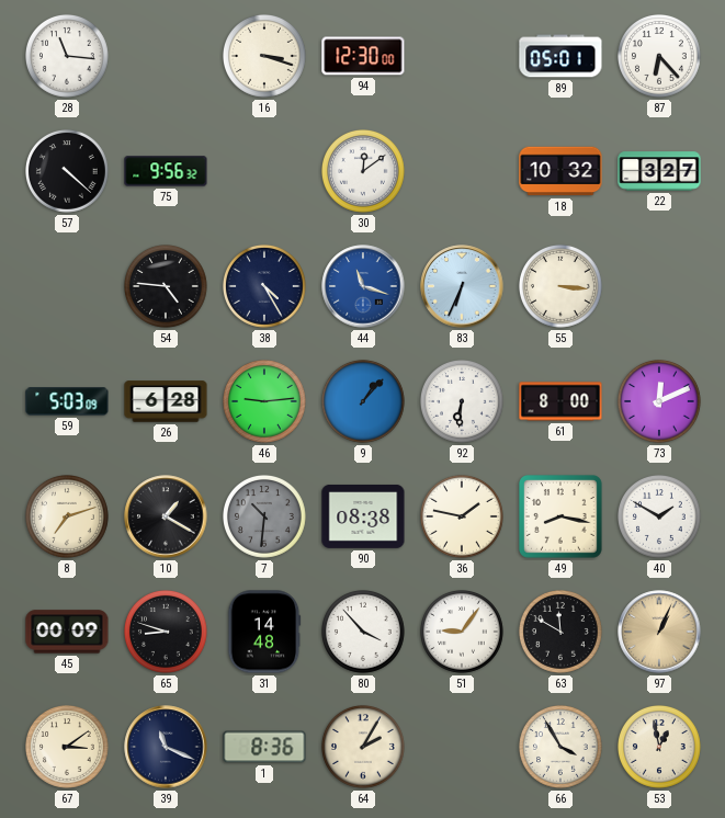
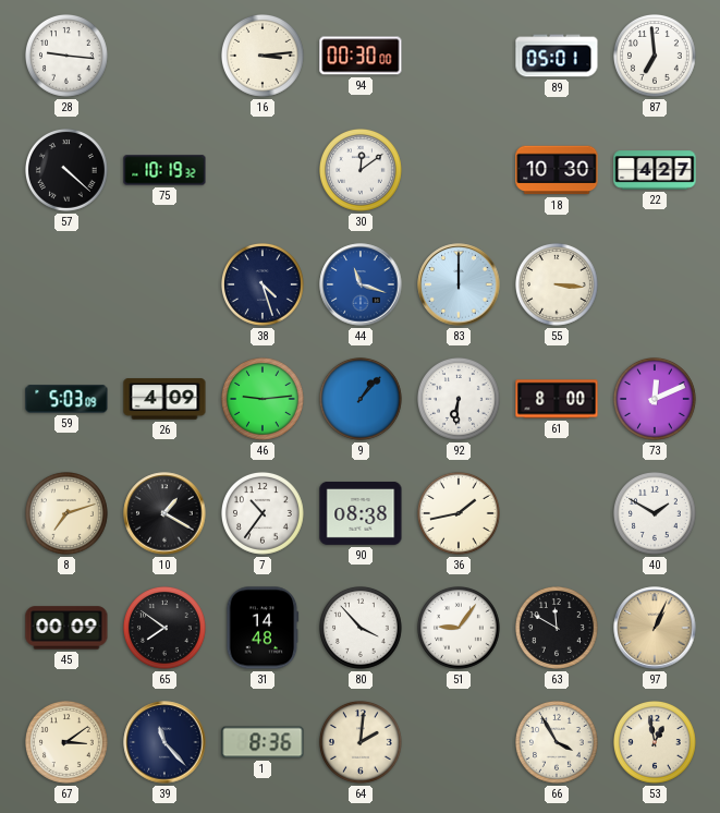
28: 11:16 -> 9:16
16: 3:18 -> 3:14
94: 12:30 -> 00:30
87: 6:23 -> 6:59
75: 9:56 -> 10:19
18: 10:32 -> 10:30
22: 3:27 -> 4:27
54: 4:46 -> none
38: 4:25 -> 4:27
83: 6:34 -> 12:00
26: 6:28 -> 4:09
7: 10:31 -> 10:36
7 dial: grey -> white
36: 1:47 -> 1:43
49: 8:17 -> none
65: 8:48 -> 7:51
39: 11:19 -> 11:23
64: 2:05 -> 2:01
